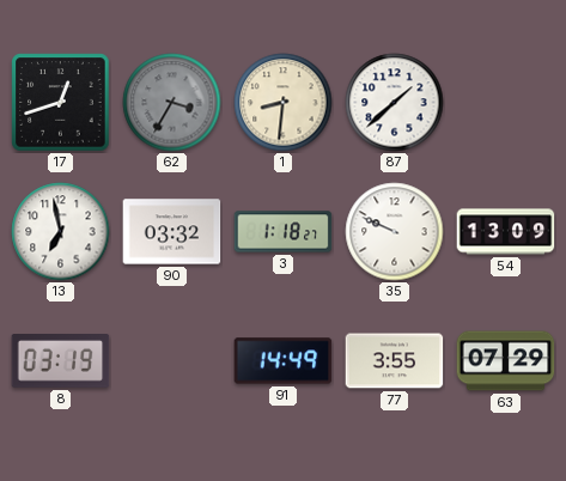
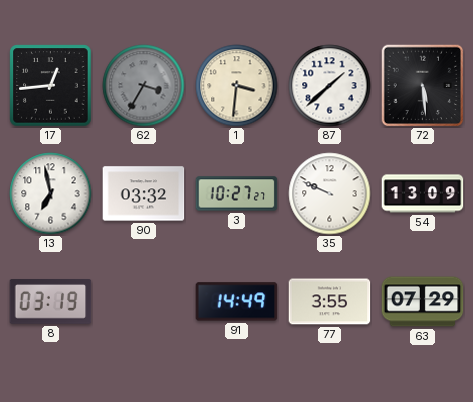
17: 12:42 -> 12:44
1: 8:31 -> 3:31
72: none -> 5:29
3: 1:18 -> 10:27
